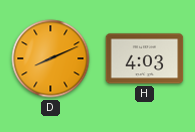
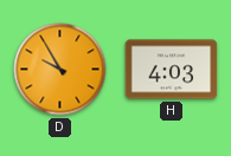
D: 8:11 -> 9:55
